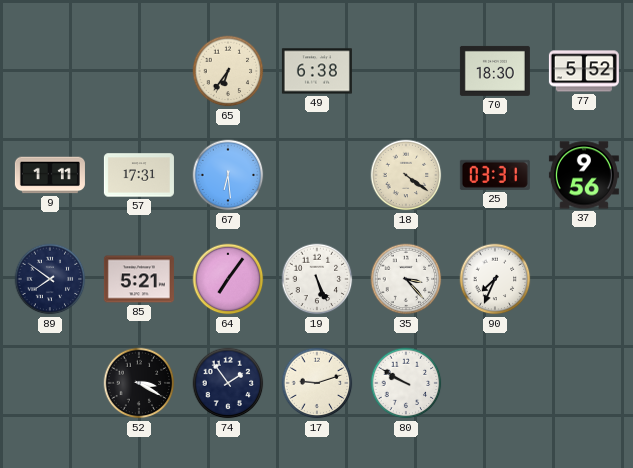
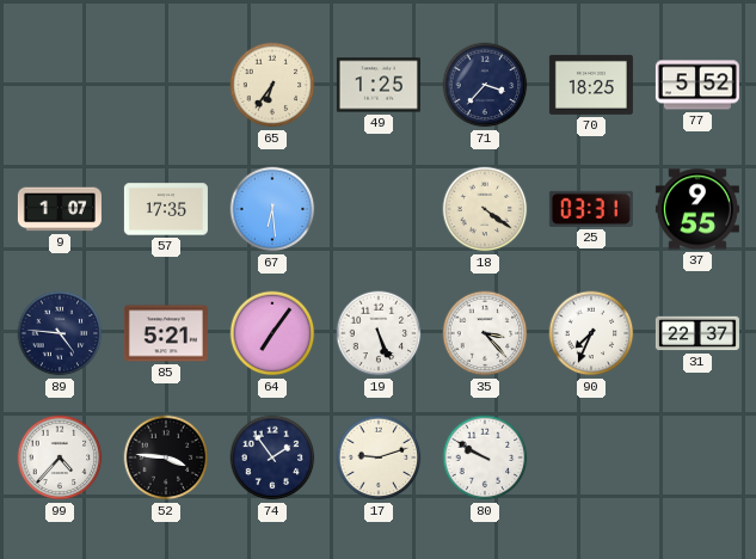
49: 6:38 -> 1:25
71: none -> 3:37
70: 18:30 -> 18:25
9: 1:11 -> 1:07
57: 17:31 -> 17:35
37: 9:56 -> 9:55
89: 7:51 -> 4:46
31: none -> 22:37
99: none -> 4:37
52: 3:20 -> 3:46
